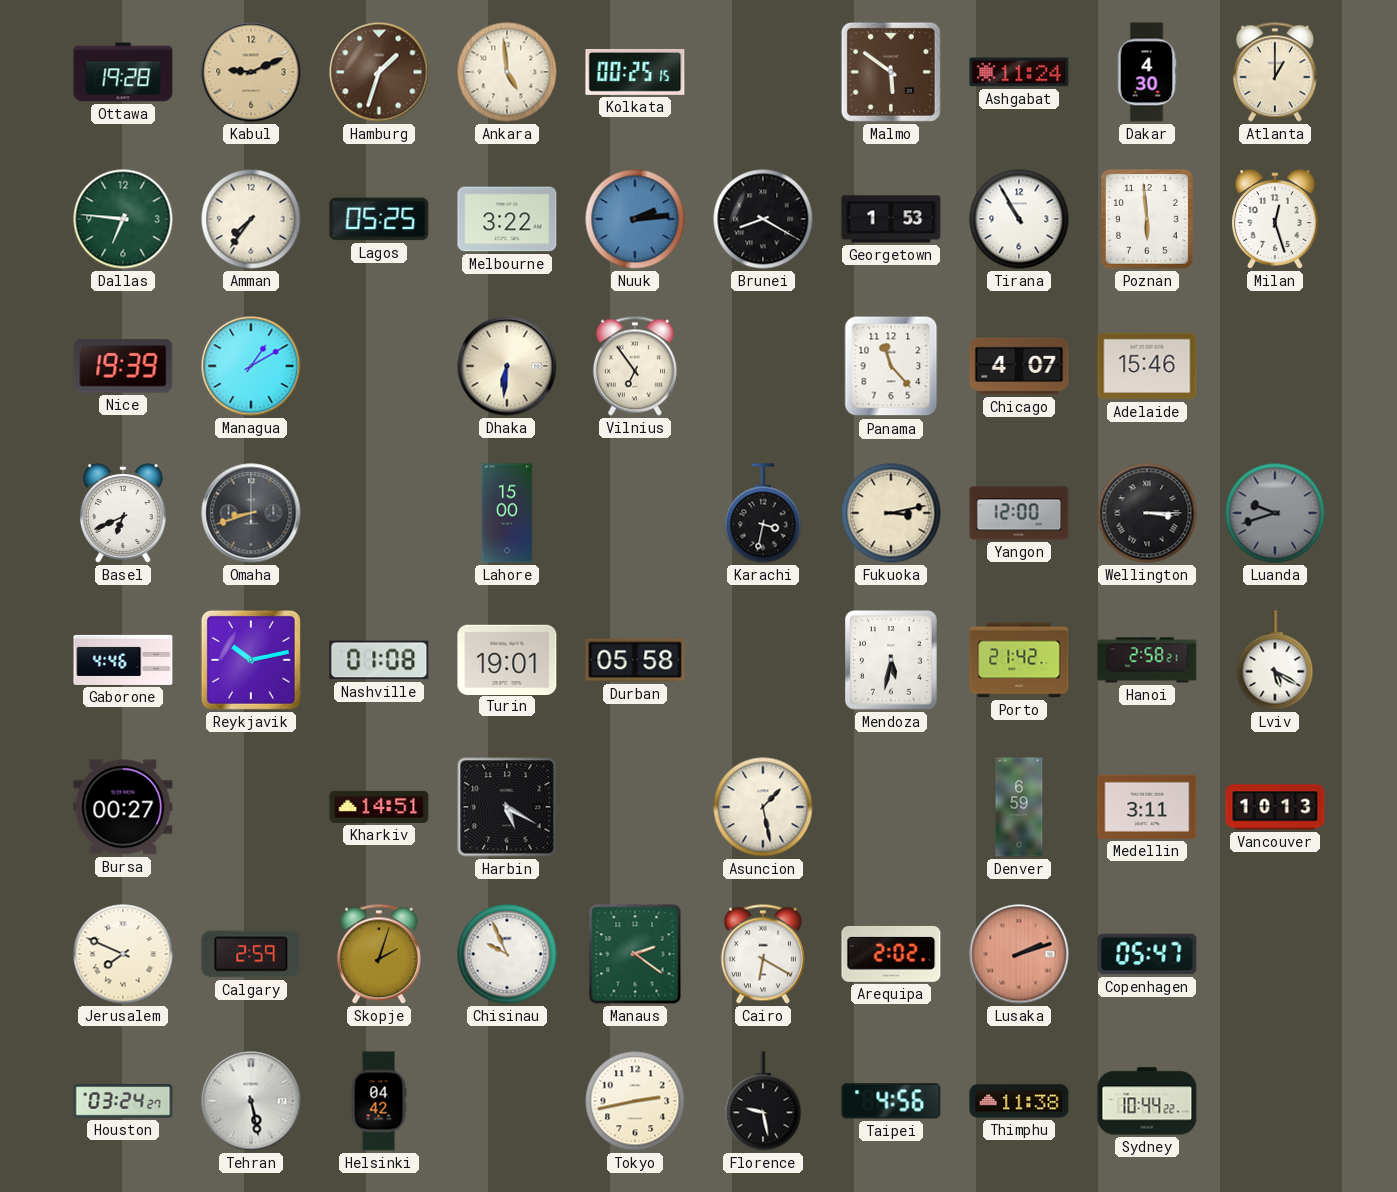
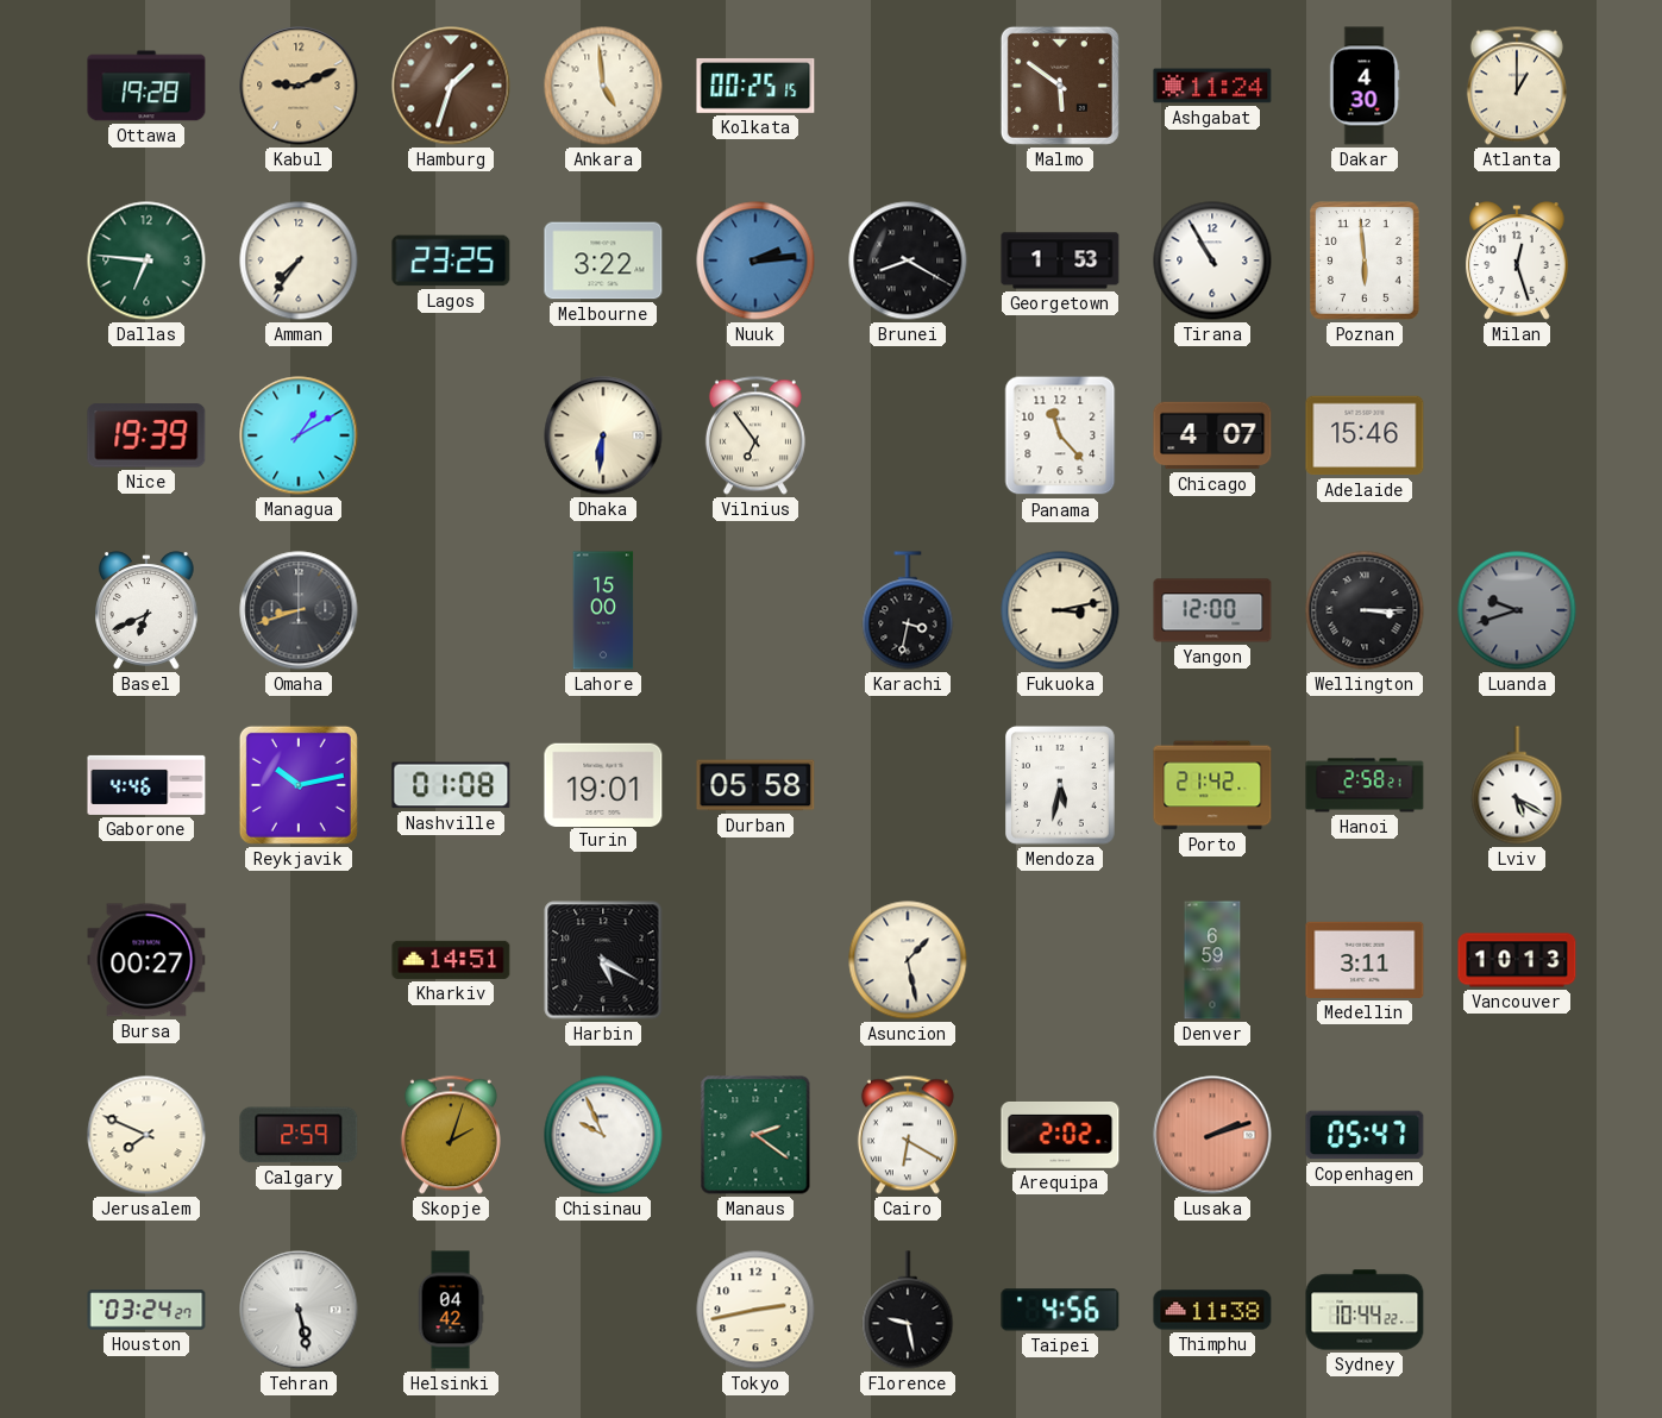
Lagos: 05:25 -> 23:25
